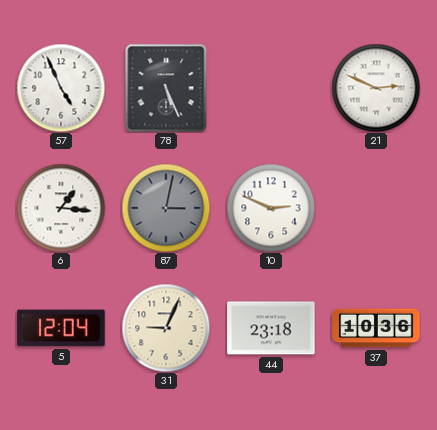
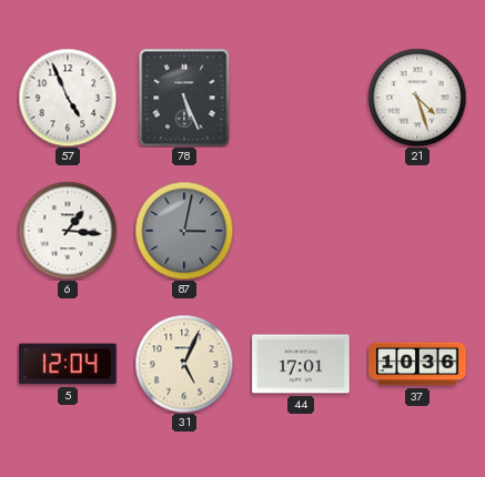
21: 2:49 -> 4:27
10: 2:49 -> none
31: 9:04 -> 5:04
44: 23:18 -> 17:01
